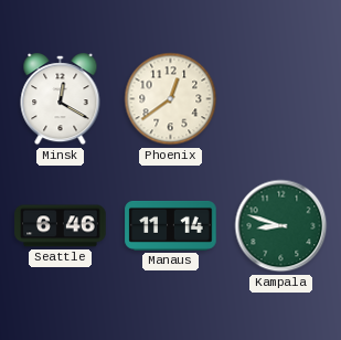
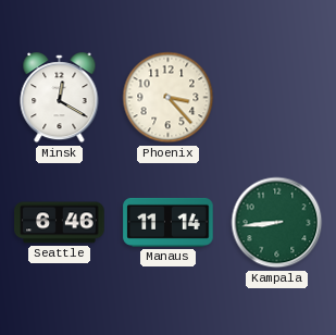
Phoenix: 12:39 -> 3:23
Kampala: 8:48 -> 8:44
